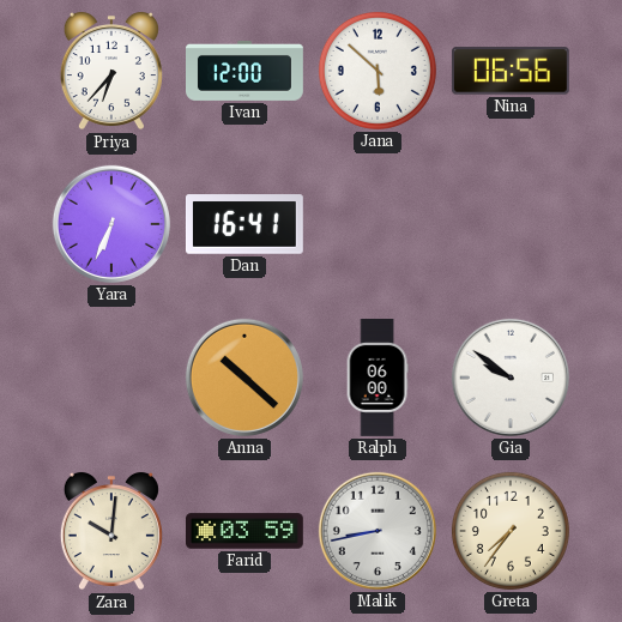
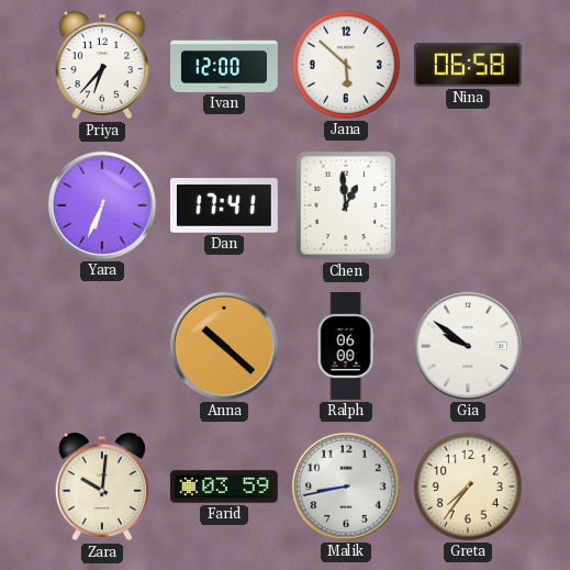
Nina: 06:56 -> 06:58
Dan: 16:41 -> 17:41
Chen: none -> 12:59
